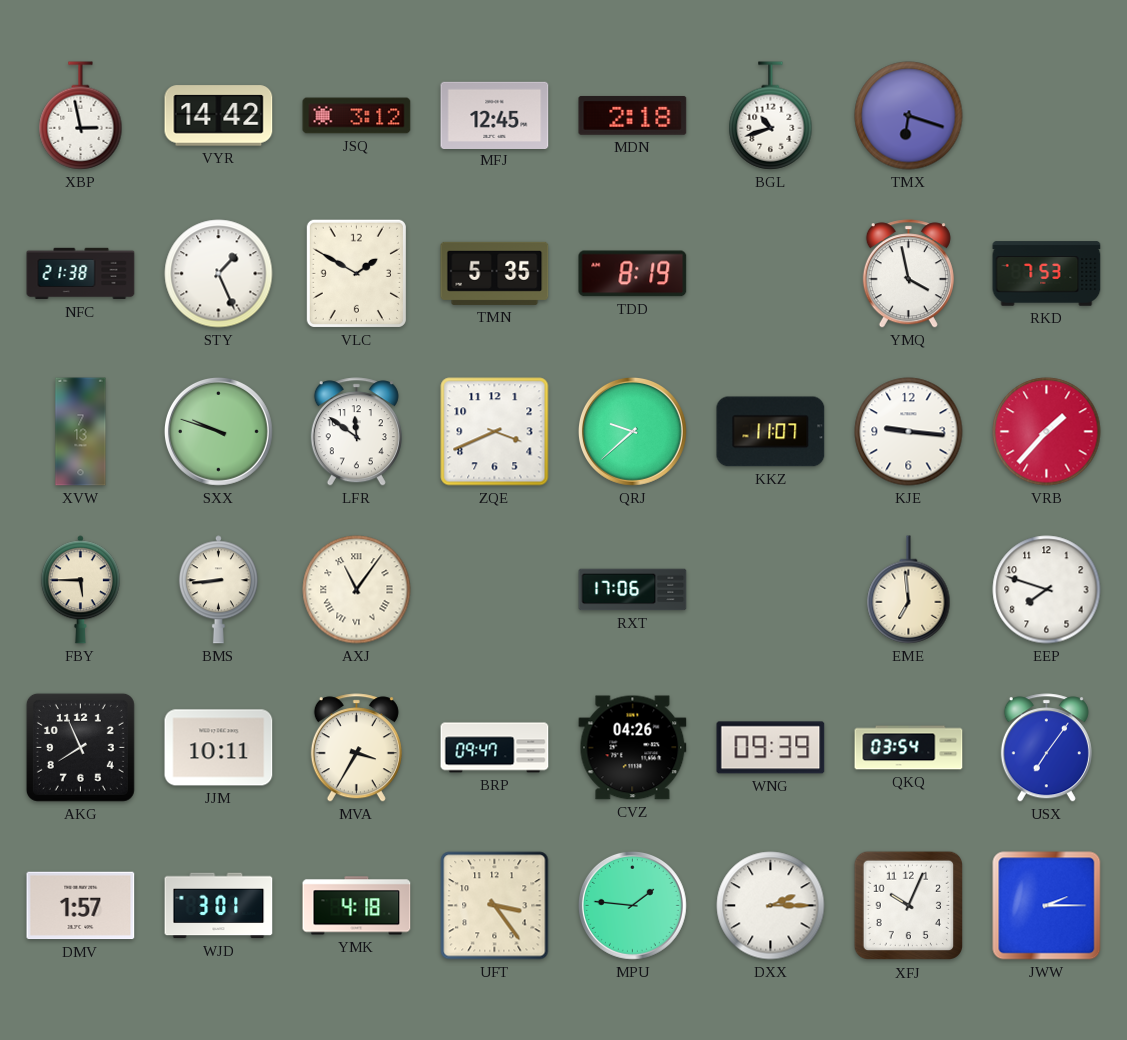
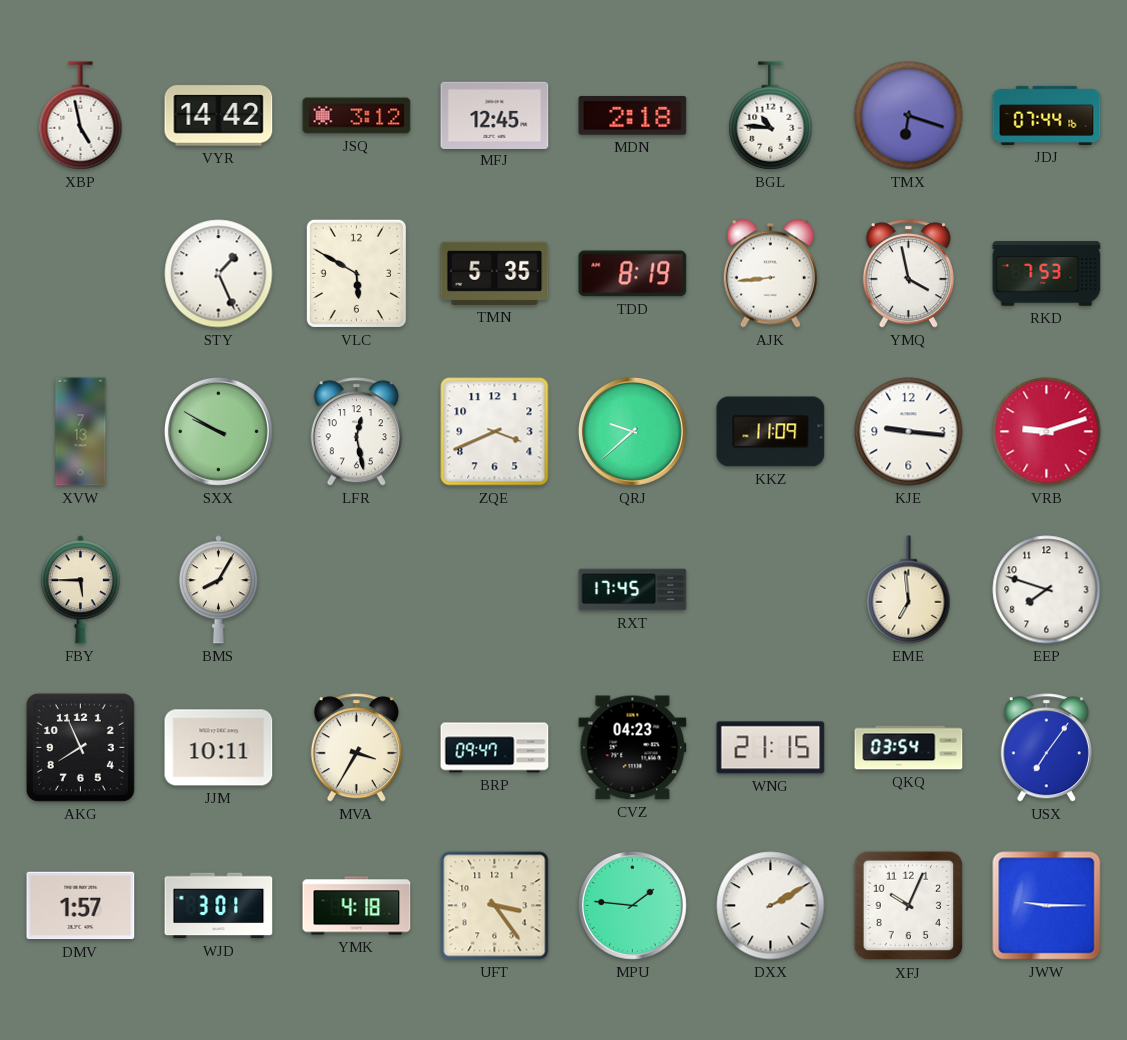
XBP: 2:58 -> 4:58
BGL: 10:42 -> 10:46
JDJ: none -> 07:44
NFC: 21:38 -> none
VLC: 1:50 -> 5:50
AJK: none -> 8:44
SXX: 9:48 -> 9:50
LFR: 11:51 -> 12:28
KKZ: 11:07 -> 11:09
VRB: 1:37 -> 9:12
BMS: 8:44 -> 8:05
AXJ: 11:06 -> none
RXT: 17:06 -> 17:45
CVZ: 04:26 -> 04:23
WNG: 09:39 -> 21:15
DXX: 2:15 -> 2:10
JWW: 2:15 -> 9:15
